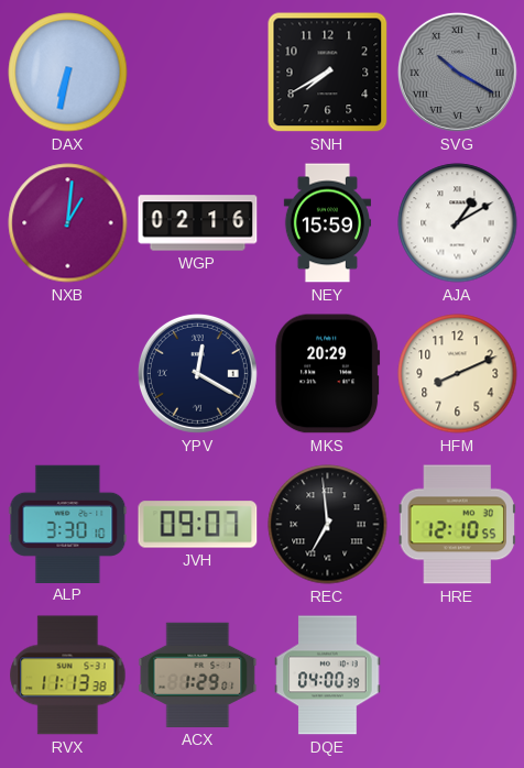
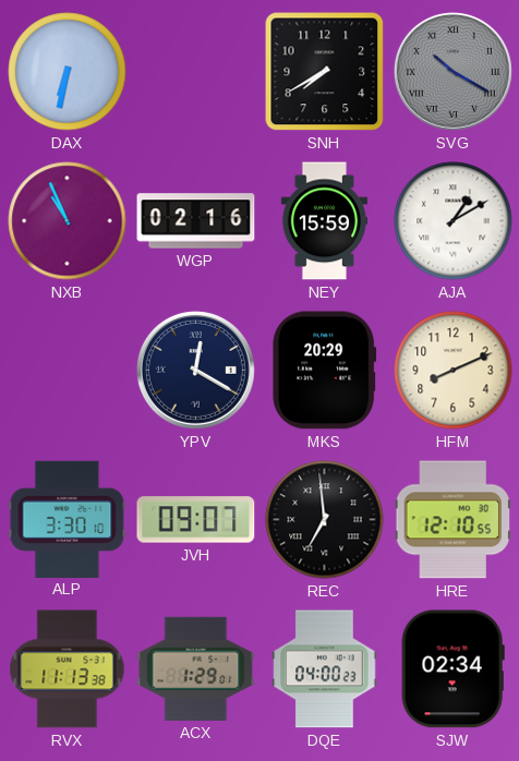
NXB: 1:01 -> 10:56
DQE: 04:00:39 -> 04:00:23
SJW: none -> 02:34
